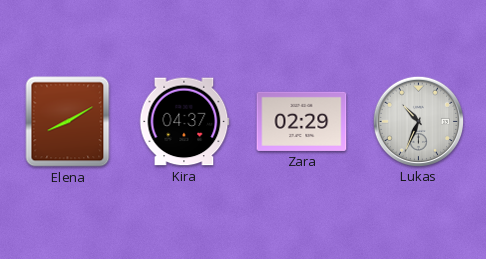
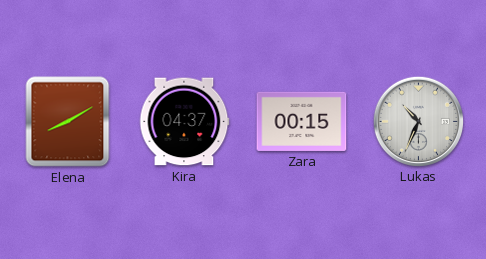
Zara: 02:29 -> 00:15
